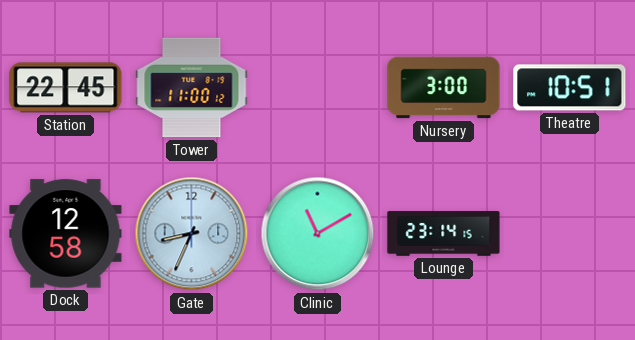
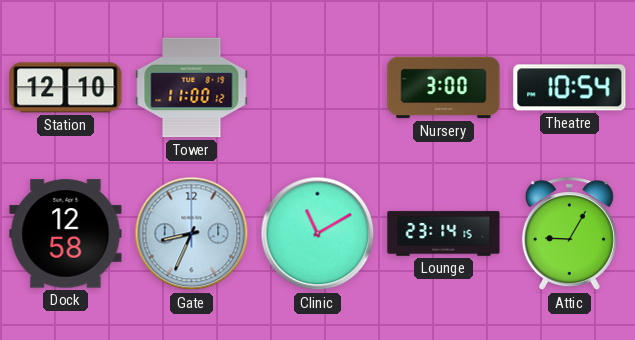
Station: 22:45 -> 12:10
Theatre: 10:51 -> 10:54
Attic: none -> 9:05
